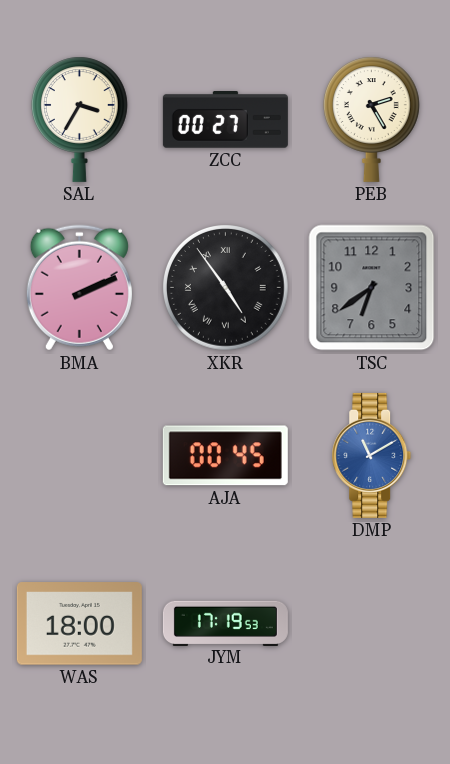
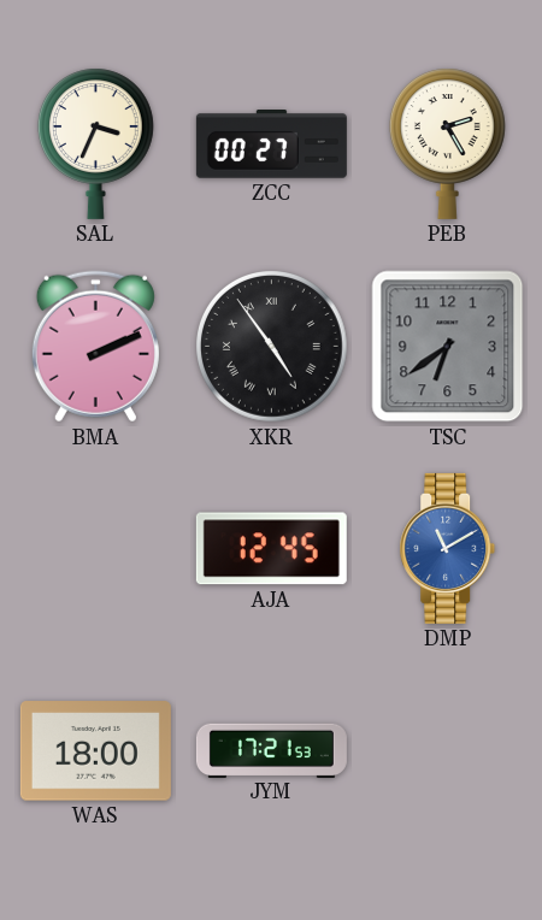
SAL: 3:35 -> 3:34
AJA: 00:45 -> 12:45
JYM: 17:19 -> 17:21
